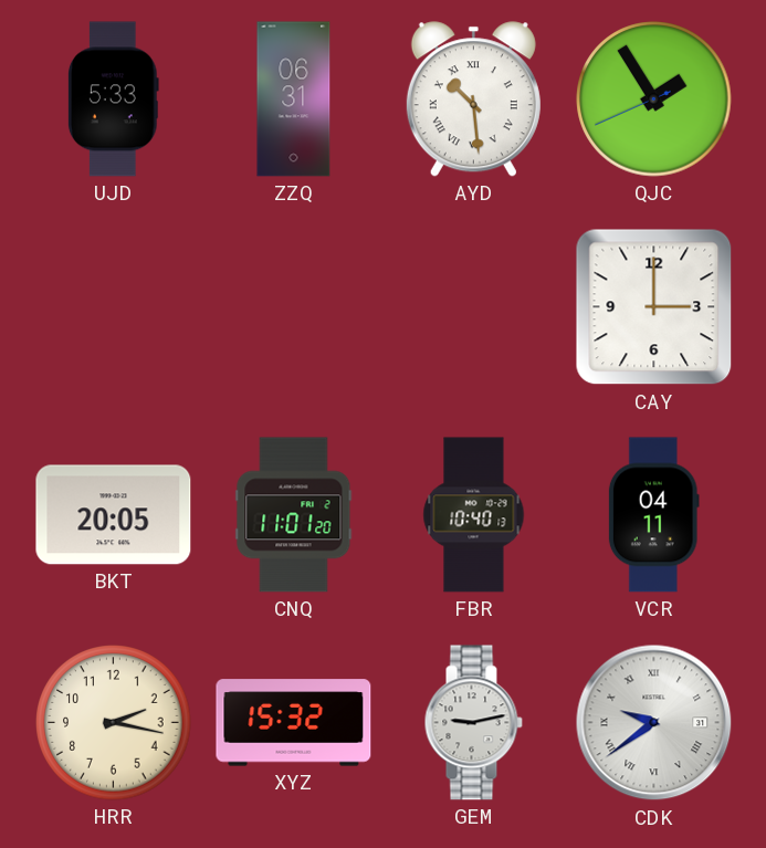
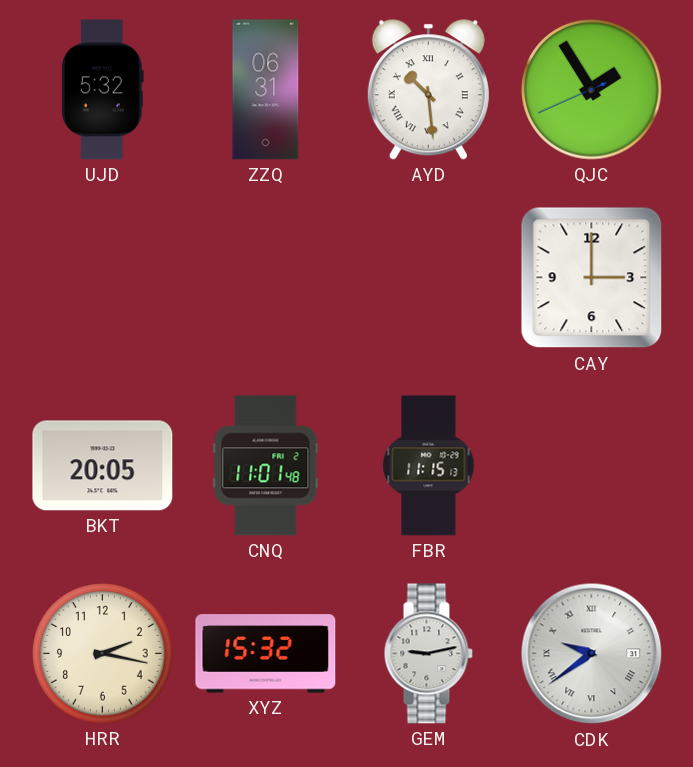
UJD: 5:33 -> 5:32
CNQ: 11:01:20 -> 11:01:48
FBR: 10:40 -> 11:15
VCR: 04:11 -> none
